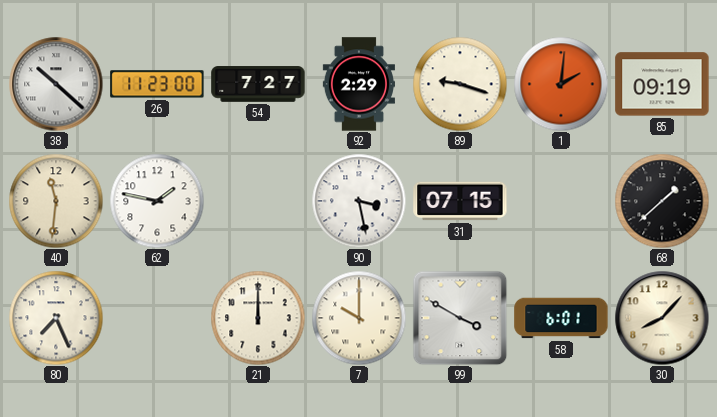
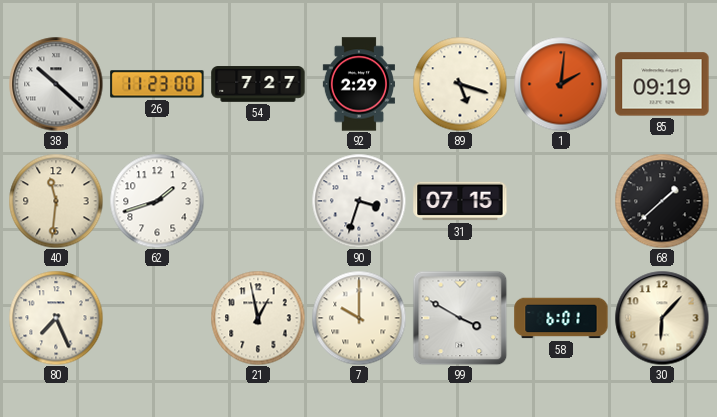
89: 9:18 -> 5:18
62: 1:47 -> 1:42
90: 3:28 -> 3:33
21: 12:00 -> 12:58
30: 8:07 -> 6:07
